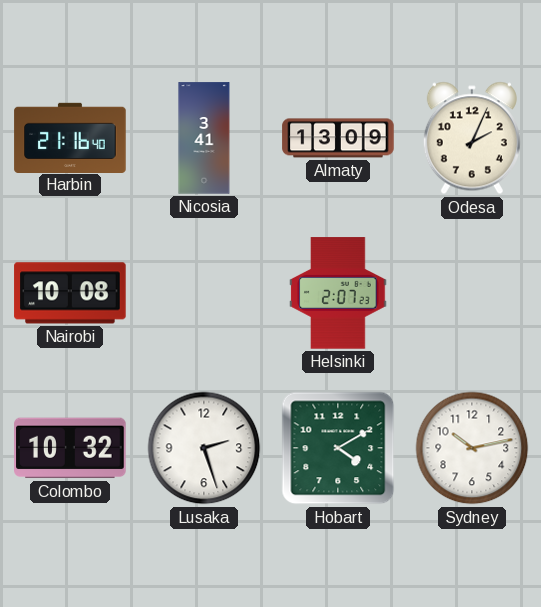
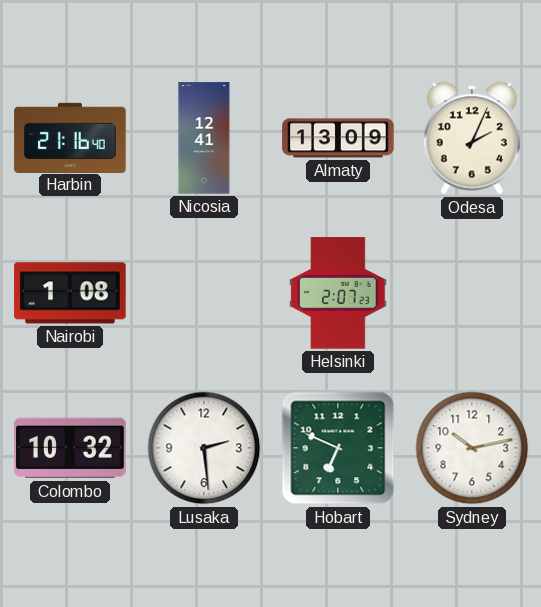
Nicosia: 3:41 -> 12:41
Nairobi: 10:08 -> 1:08
Lusaka: 2:27 -> 2:29
Hobart: 4:10 -> 6:49
